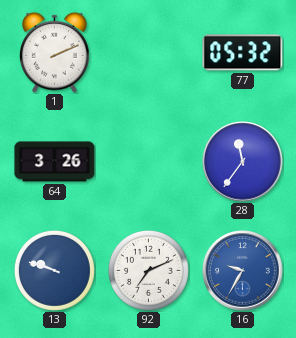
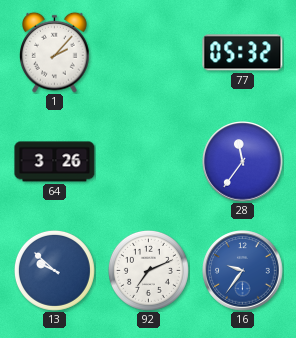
1: 2:11 -> 2:07
13: 9:48 -> 9:52
16: 9:35 -> 9:36
